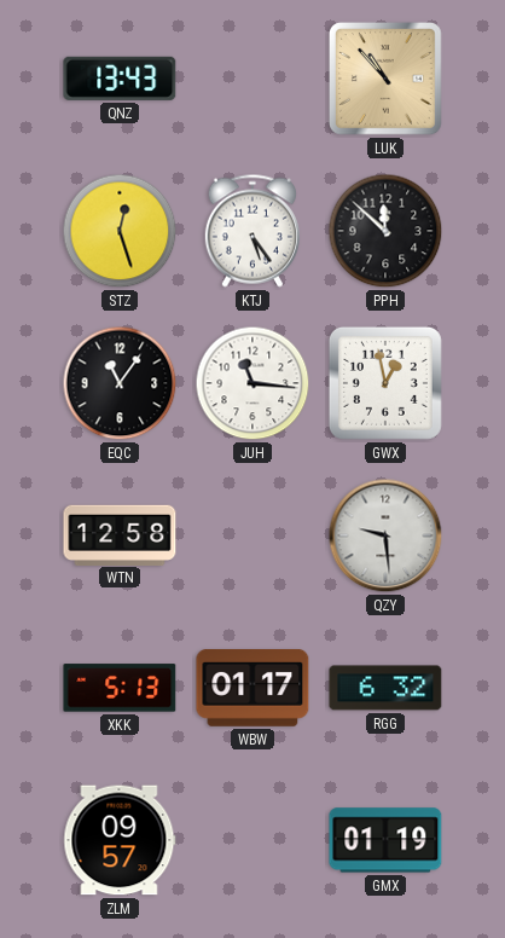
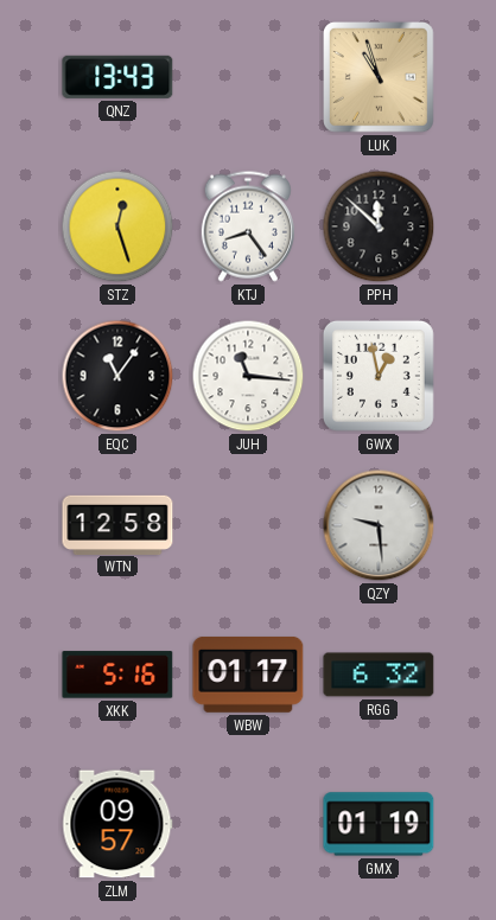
LUK: 10:53 -> 10:57
KTJ: 5:24 -> 8:24
XKK: 5:13 -> 5:16
